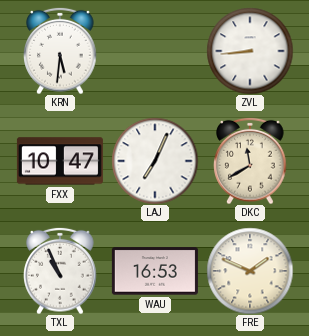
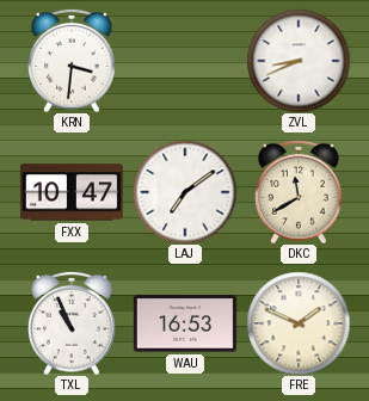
KRN: 5:31 -> 3:31
ZVL: 8:44 -> 8:41
LAJ: 7:04 -> 7:09
